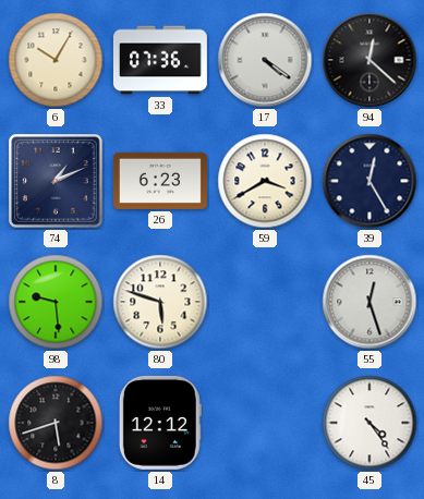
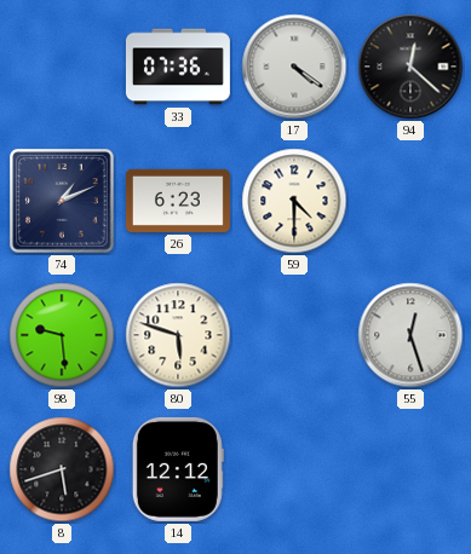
6: 10:05 -> none
59: 3:40 -> 4:30
39: 12:25 -> none
45: 4:24 -> none
